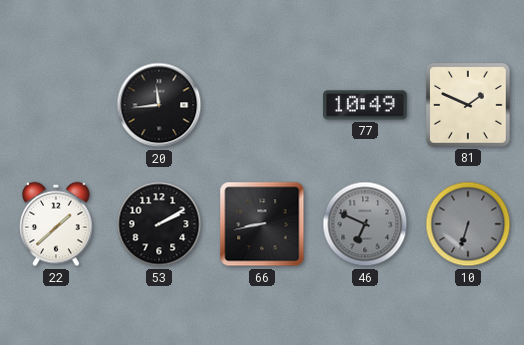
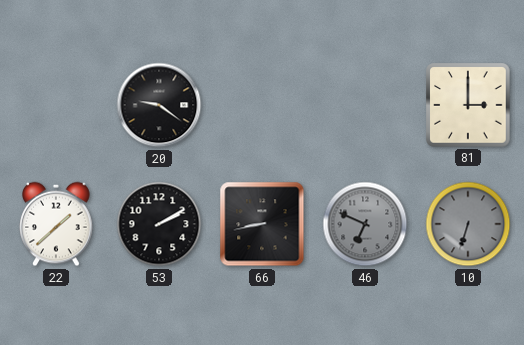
20: 11:44 -> 9:21
77: 10:49 -> none
81: 1:49 -> 3:00
